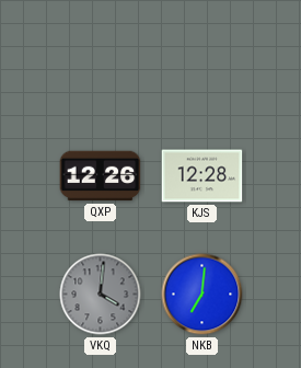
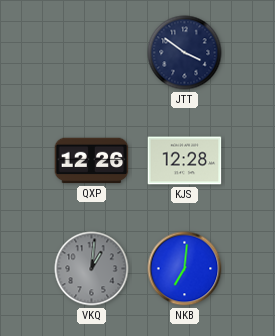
JTT: none -> 3:51
VKQ: 4:01 -> 1:01
